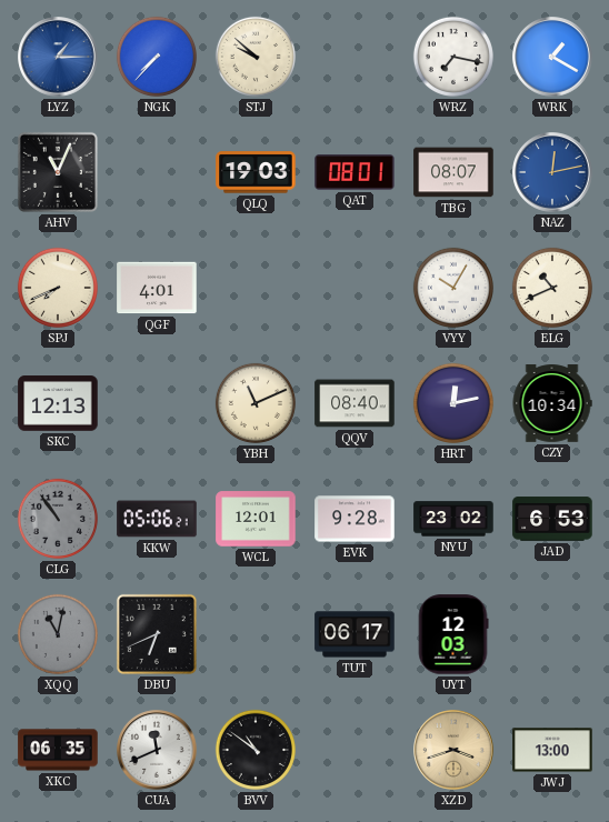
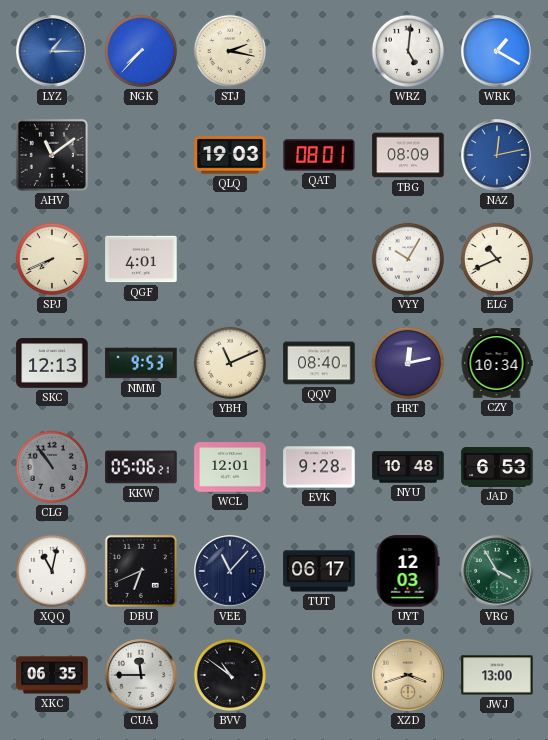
STJ: 9:52 -> 2:17
WRZ: 7:17 -> 5:01
AHV: 11:04 -> 11:09
TBG: 08:07 -> 08:09
NMM: none -> 9:53
NYU: 23:02 -> 10:48
XQQ dial: grey -> white
VEE: none -> 11:07
VRG: none -> 3:55
CUA: 11:41 -> 11:45
